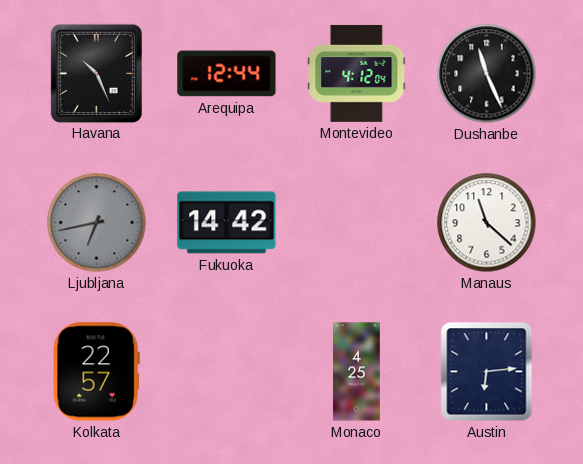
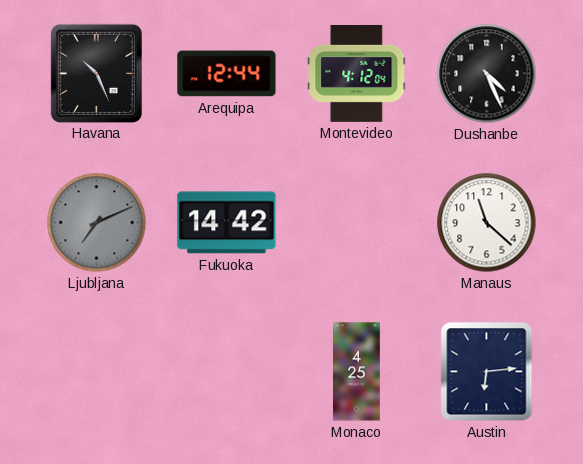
Dushanbe: 11:26 -> 4:26
Ljubljana: 6:43 -> 7:11
Kolkata: 22:57 -> none
